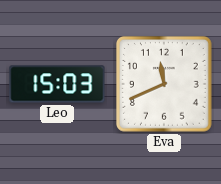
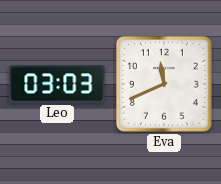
Leo: 15:03 -> 03:03
